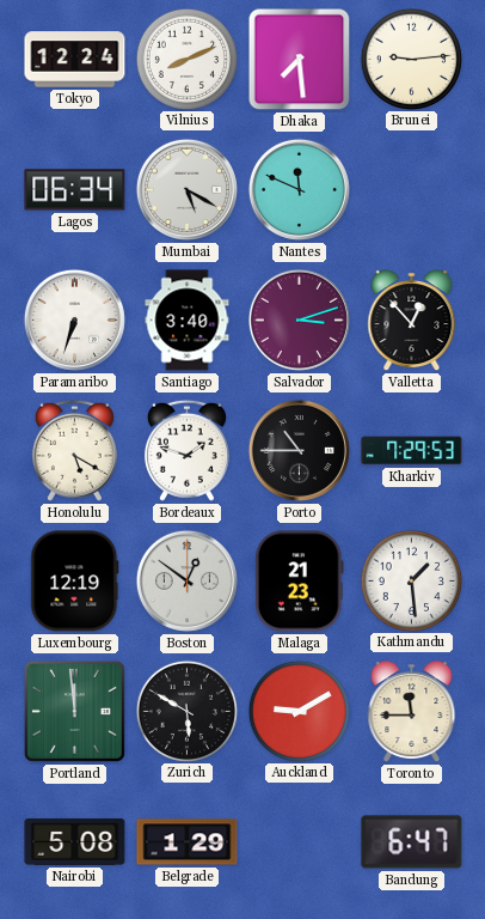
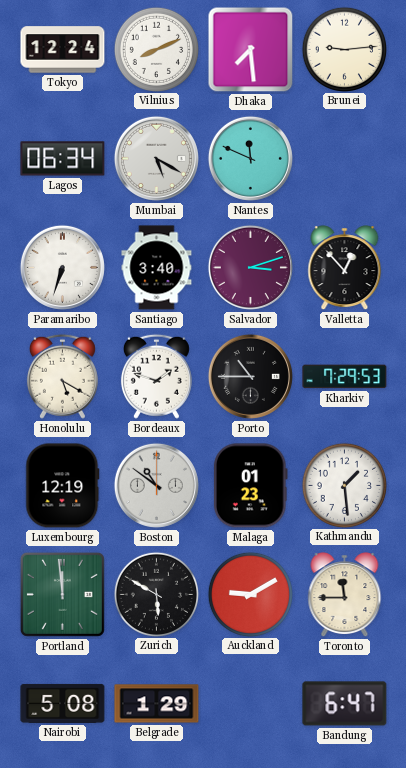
Boston: 12:51 -> 10:51
Malaga: 21:23 -> 01:23
